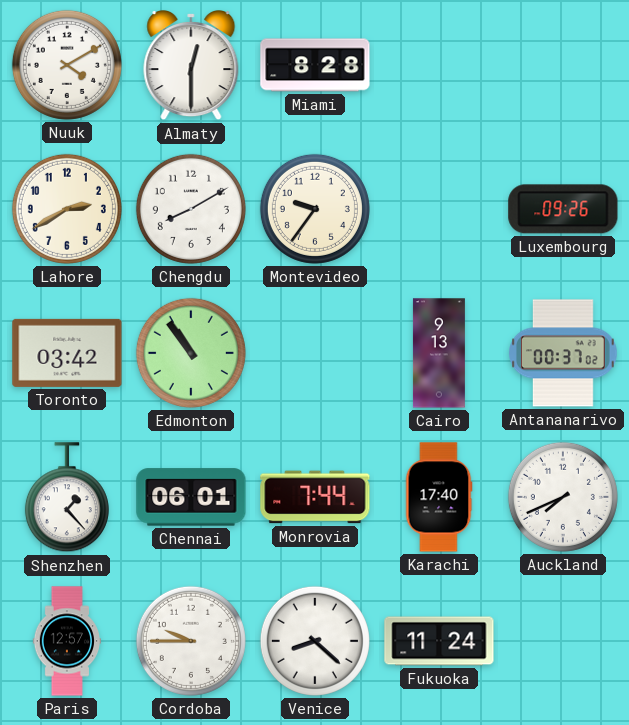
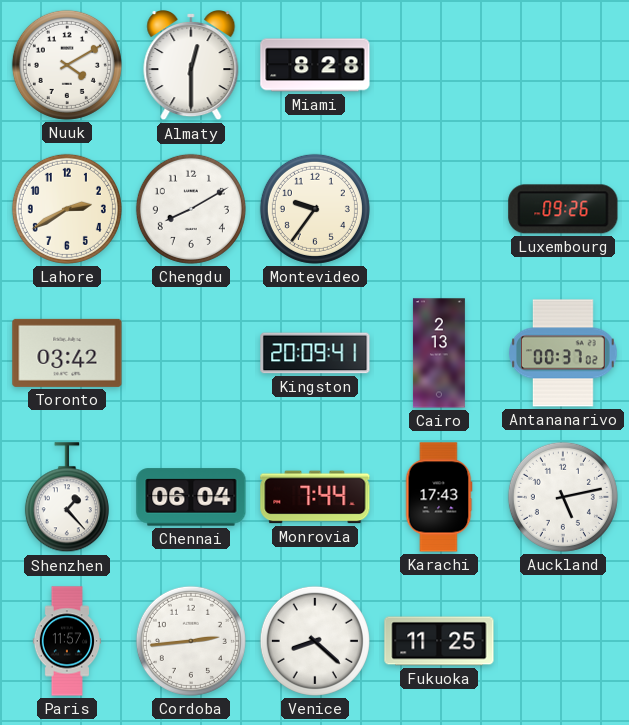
Edmonton: 10:54 -> none
Kingston: none -> 20:09
Cairo: 9:13 -> 2:13
Chennai: 06:01 -> 06:04
Karachi: 17:40 -> 17:43
Auckland: 7:41 -> 5:13
Paris: 12:57 -> 11:57
Cordoba: 9:45 -> 2:44
Fukuoka: 11:24 -> 11:25
